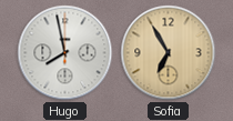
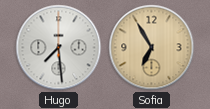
Hugo: 7:58 -> 7:29
